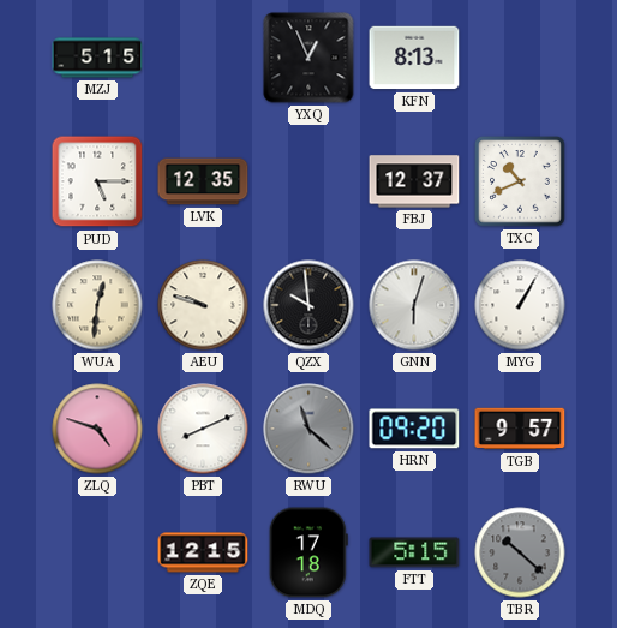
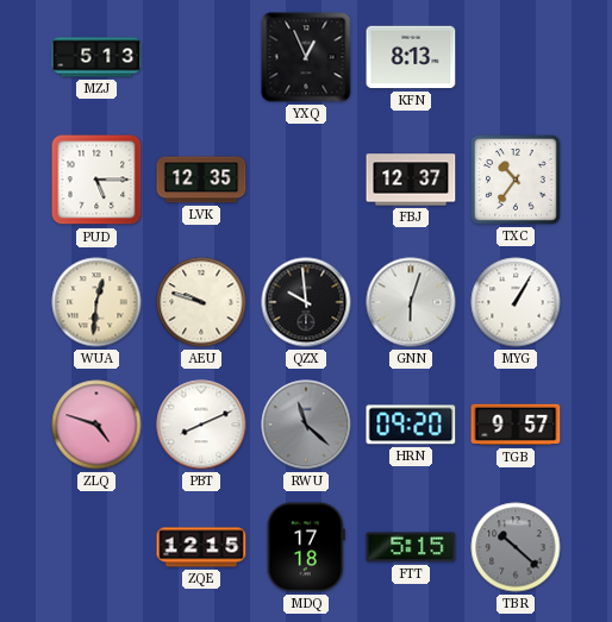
MZJ: 5:15 -> 5:13
TXC: 10:41 -> 10:36
